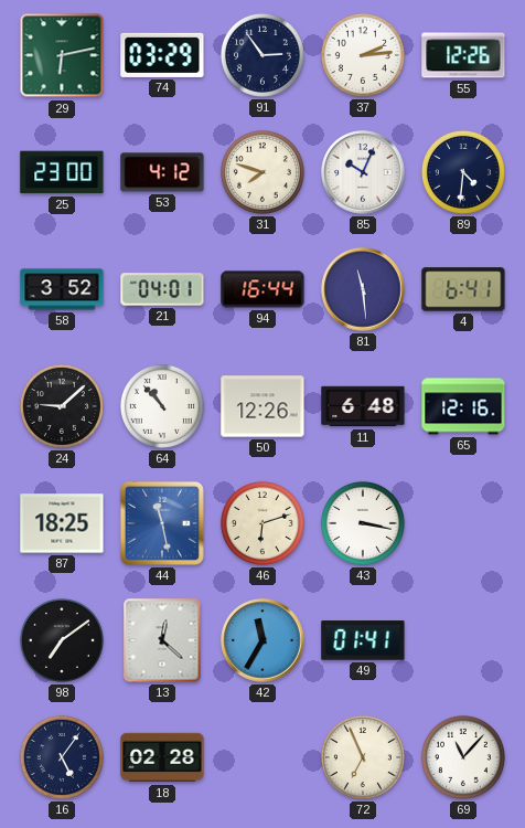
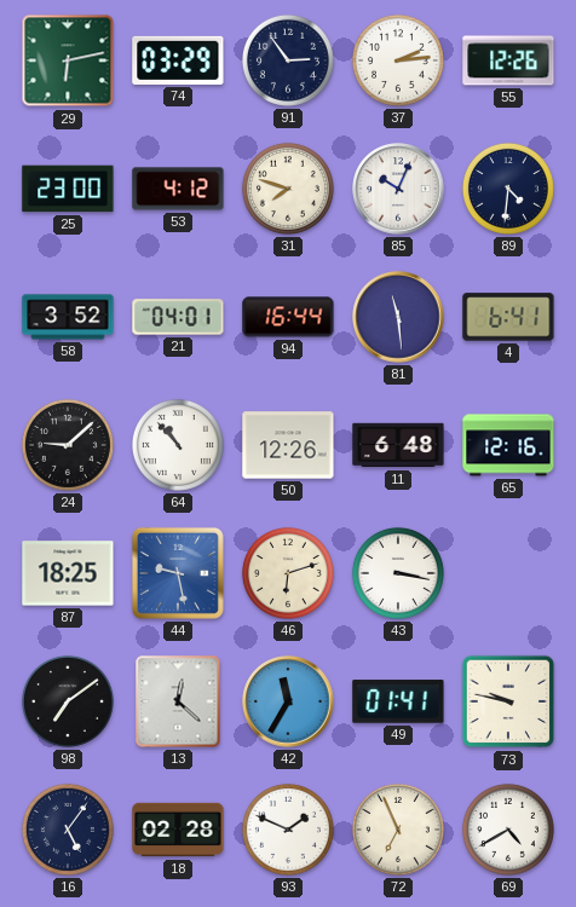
44: 11:28 -> 9:28
73: none -> 9:47
93: none -> 1:49
69: 11:07 -> 4:40
